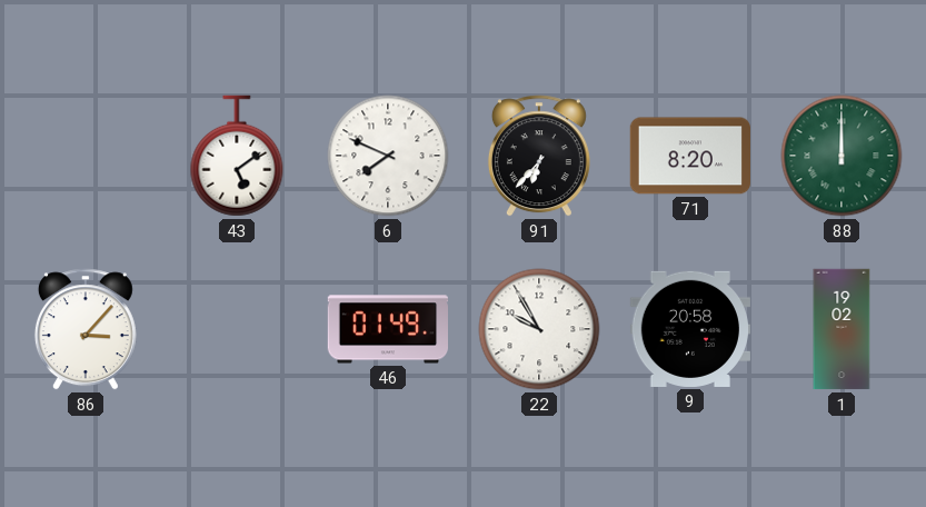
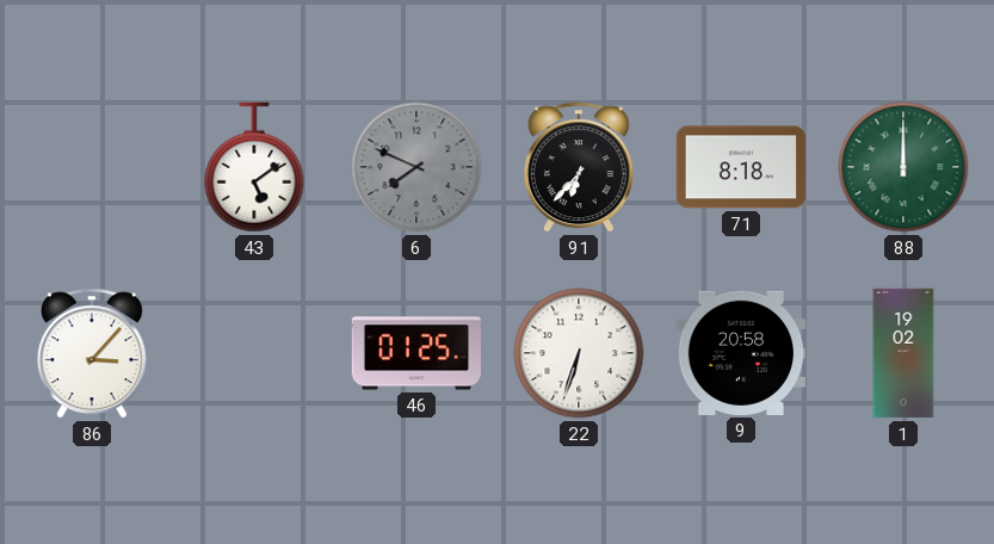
6 dial: white -> grey
71: 8:20 -> 8:18
46: 01:49 -> 01:25
22: 9:55 -> 6:33
